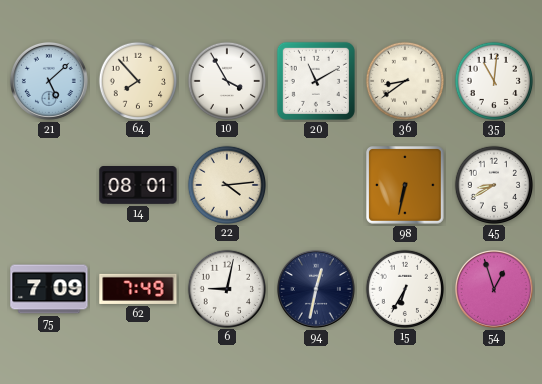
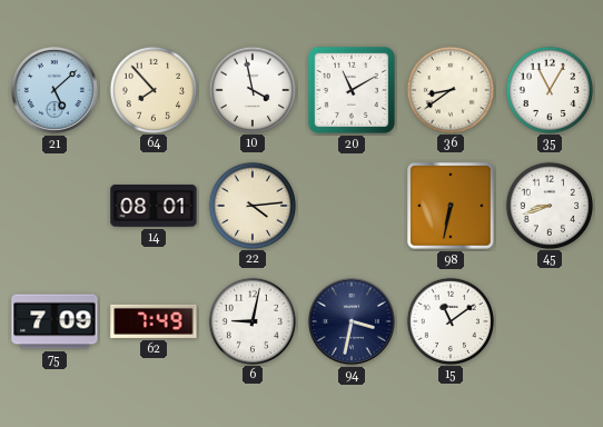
10: 3:55 -> 3:58
35: 11:01 -> 11:05
45: 8:40 -> 8:42
94: 12:32 -> 3:32
15: 6:35 -> 11:09
54: 12:57 -> none
